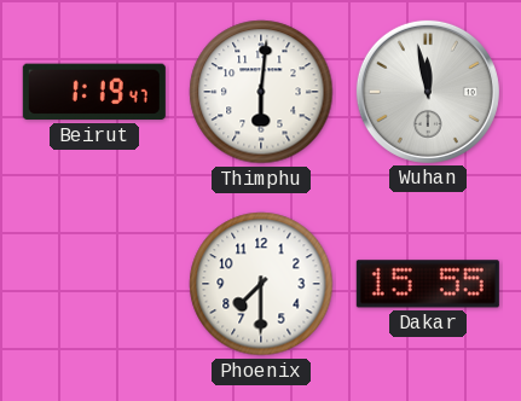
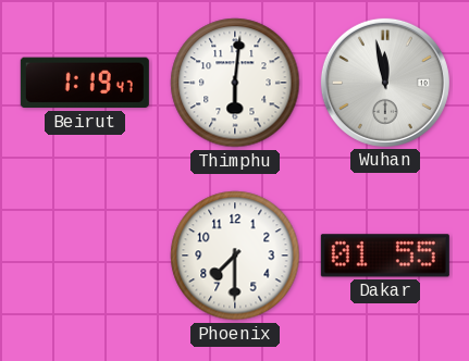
Dakar: 15:55 -> 01:55
